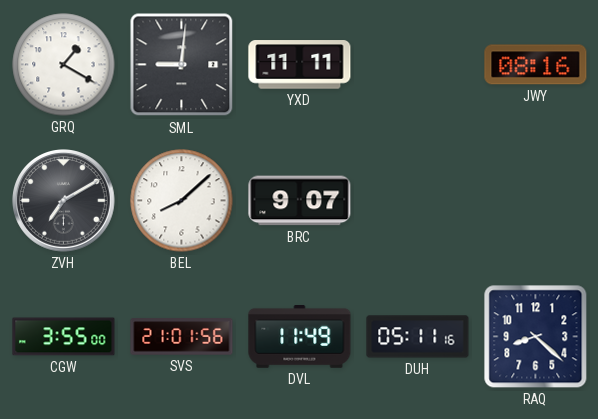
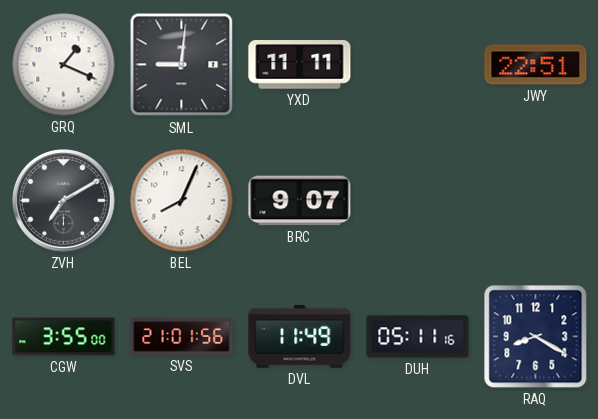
GRQ: 1:20 -> 1:19
JWY: 08:16 -> 22:51
BEL: 8:08 -> 8:04
RAQ: 8:22 -> 8:20
